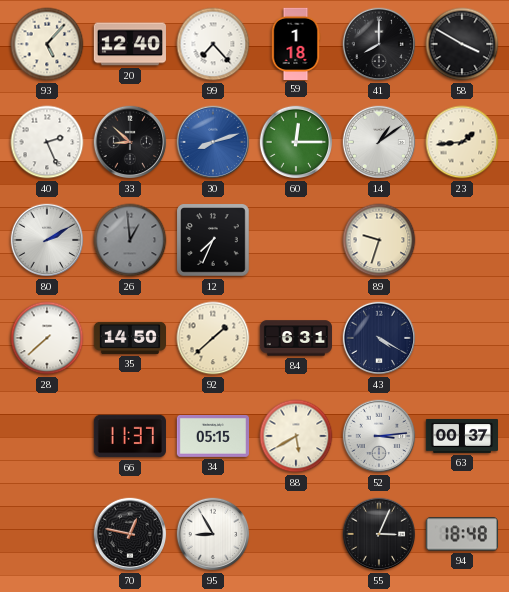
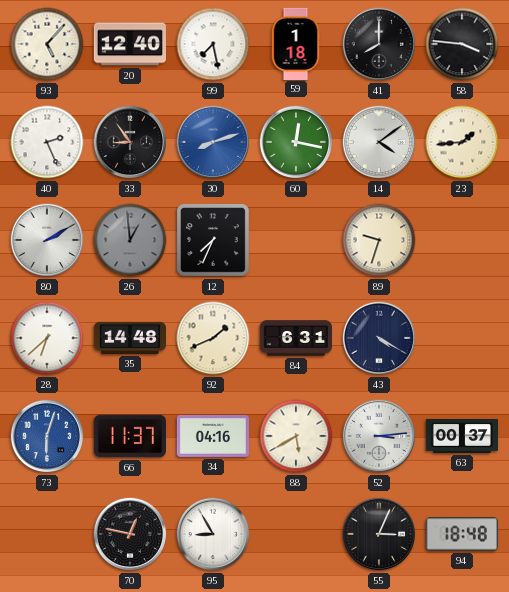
99: 7:23 -> 7:28
58: 3:50 -> 3:46
33: 8:52 -> 8:54
60: 12:15 -> 12:17
14: 1:09 -> 4:09
28: 7:38 -> 6:38
35: 14:50 -> 14:48
92: 1:38 -> 1:41
73: none -> 6:03
34: 05:15 -> 04:16
